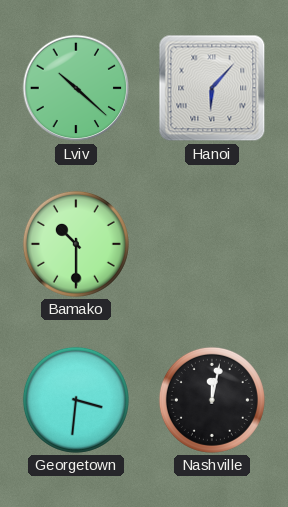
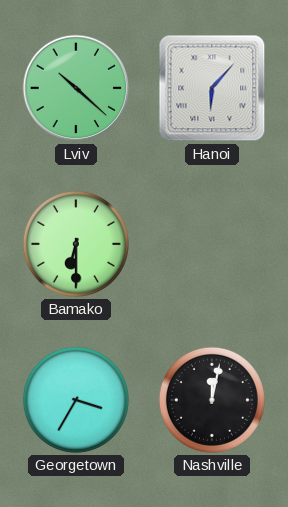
Bamako: 10:30 -> 6:30
Georgetown: 3:31 -> 3:35
